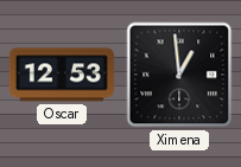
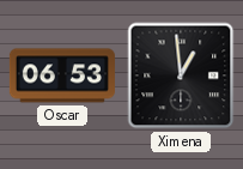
Oscar: 12:53 -> 06:53
